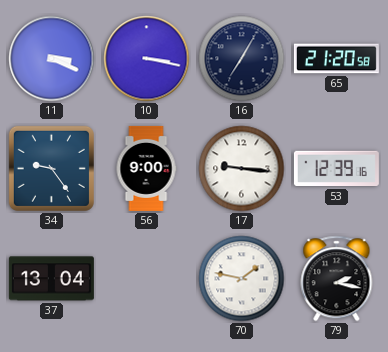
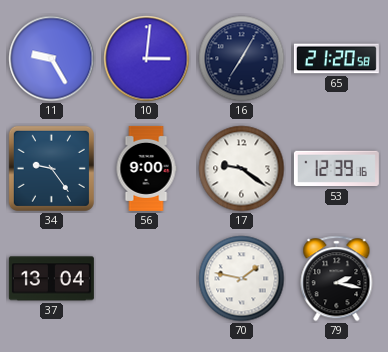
11: 3:19 -> 9:25
10: 3:17 -> 3:01
17: 9:16 -> 9:21
